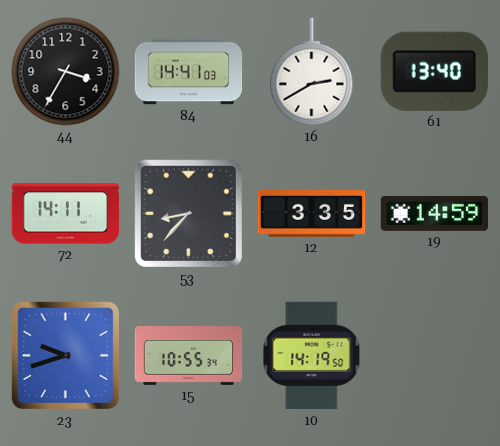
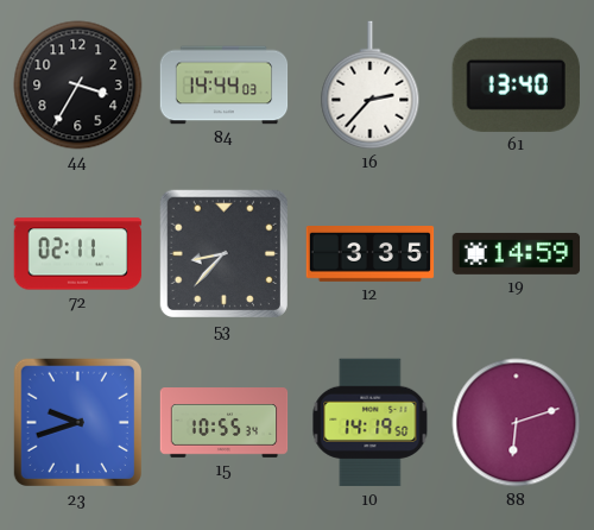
84: 14:41 -> 14:44
16: 2:40 -> 2:37
72: 14:11 -> 02:11
88: none -> 6:12
